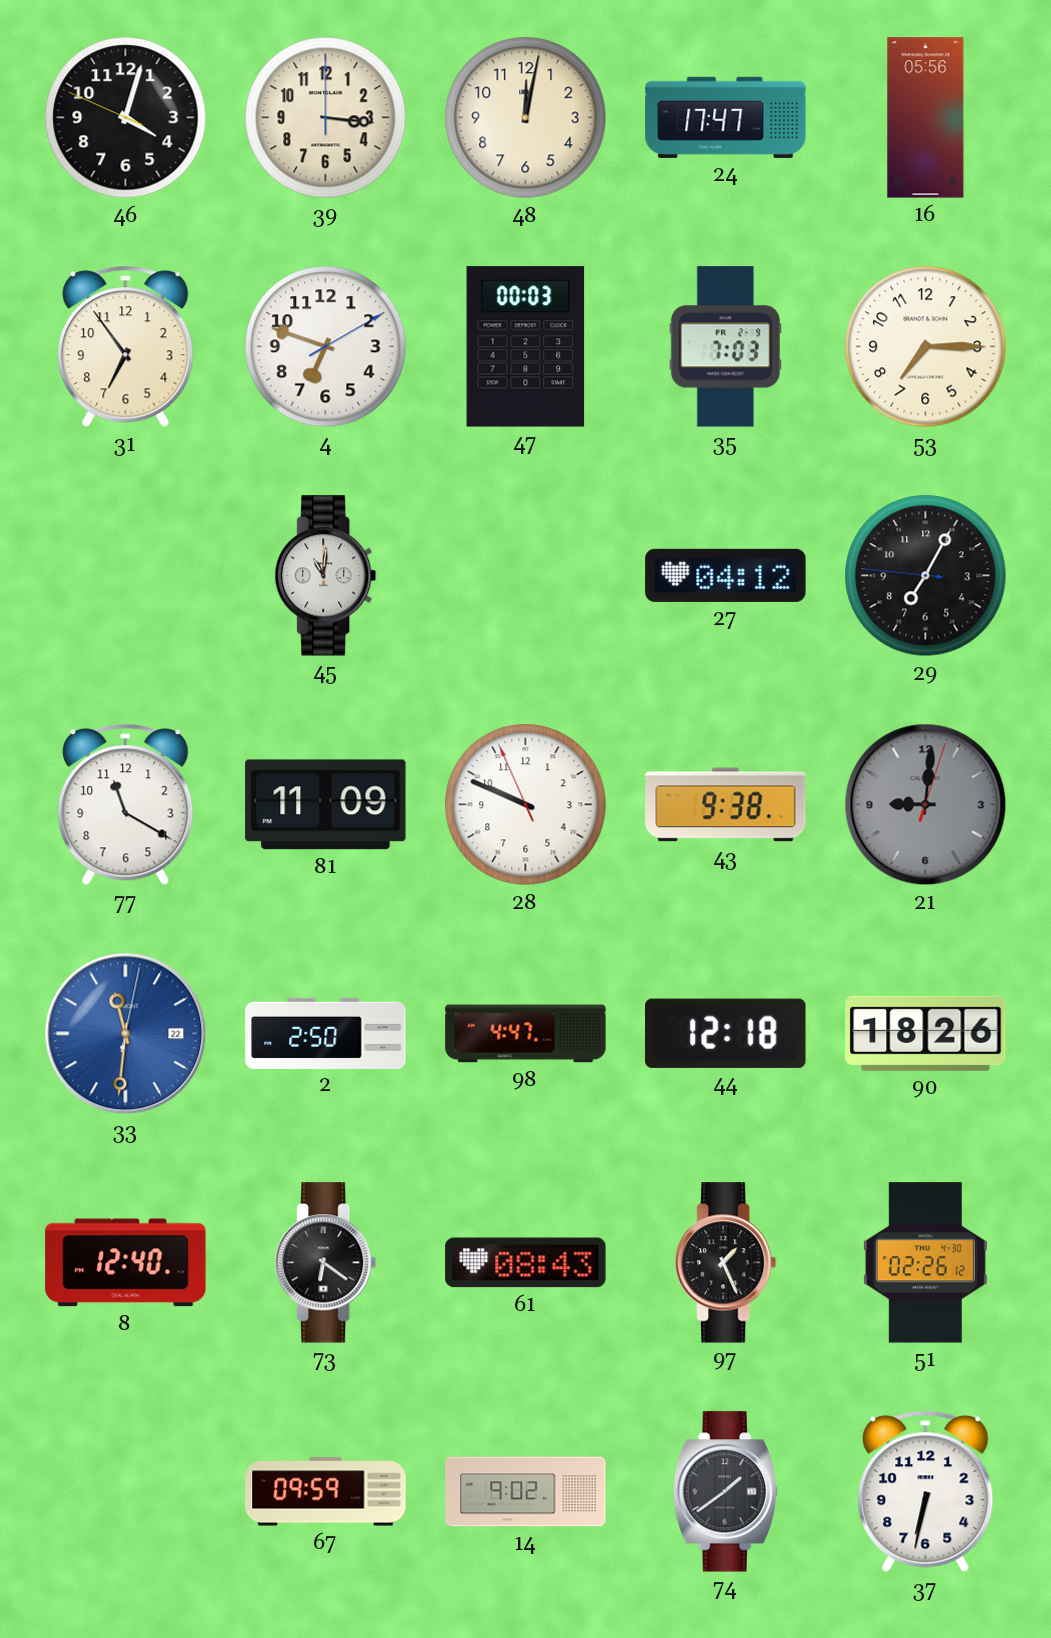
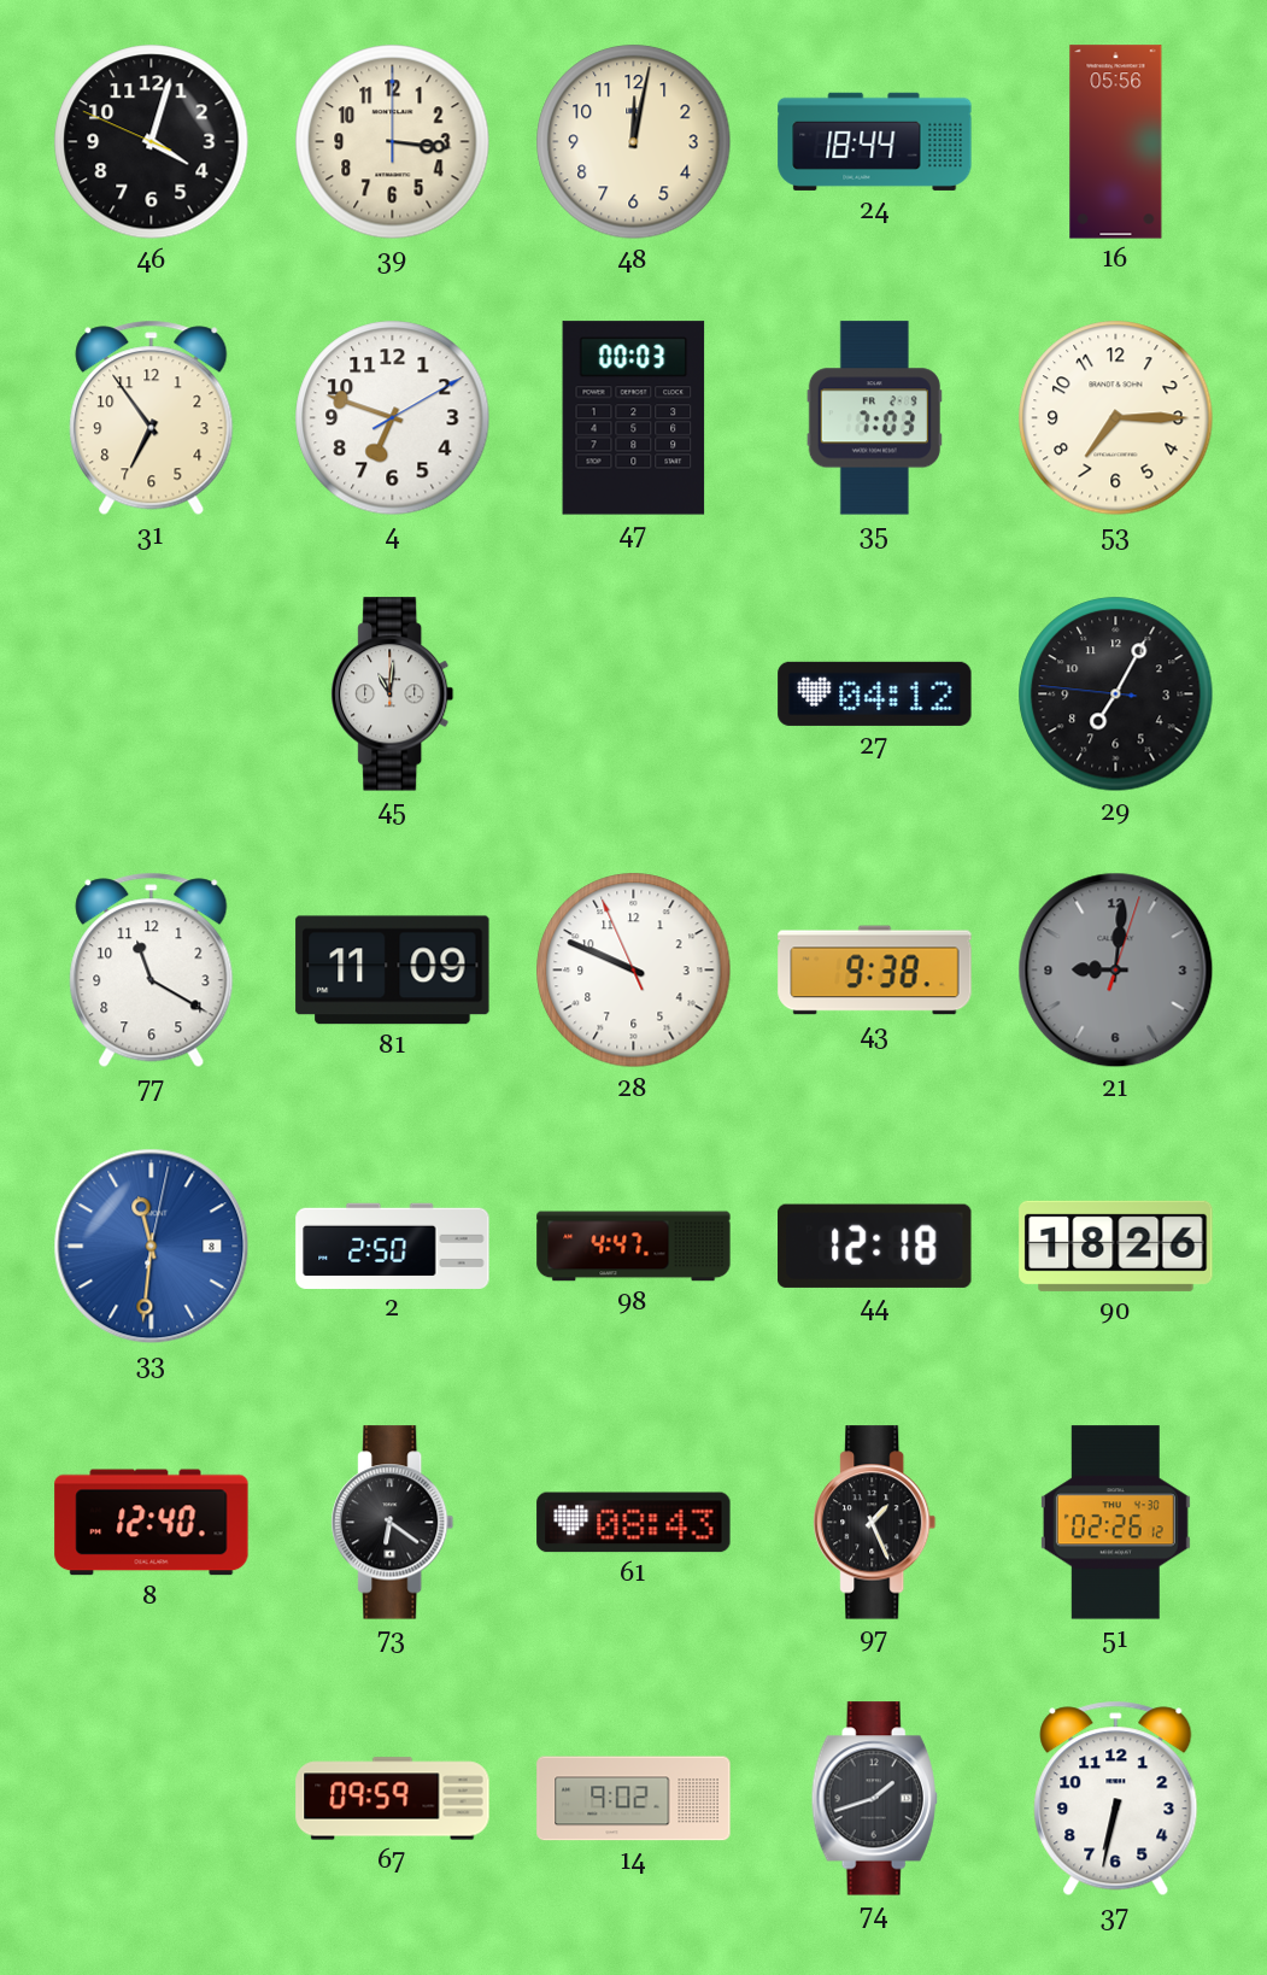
24: 17:47 -> 18:44
33 date: 22 -> 8
74: 1:39 -> 1:42
